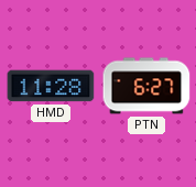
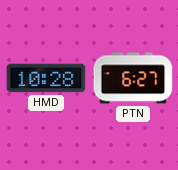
HMD: 11:28 -> 10:28
